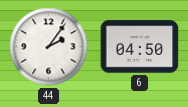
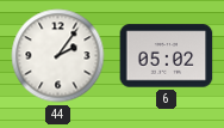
6: 04:50 -> 05:02
